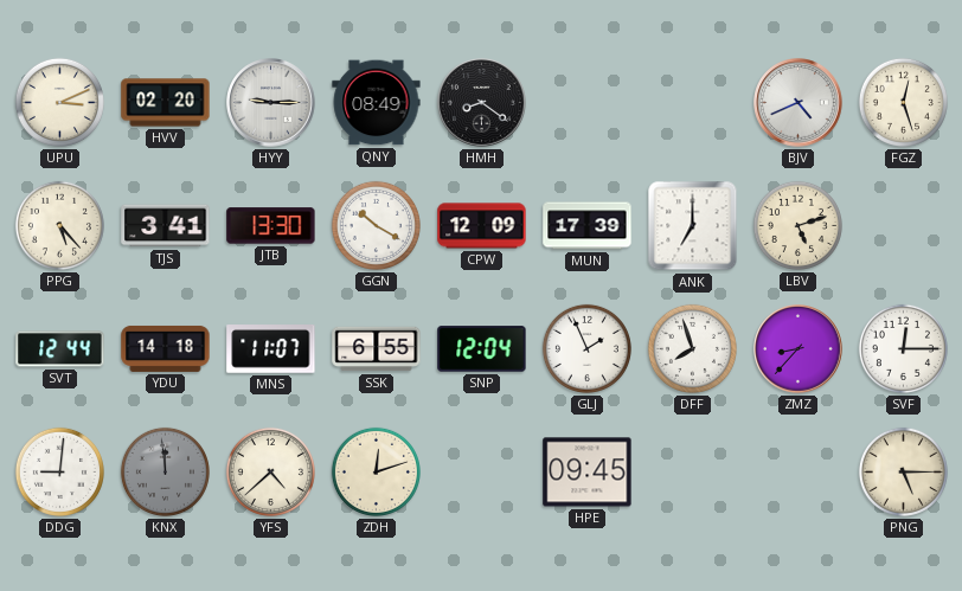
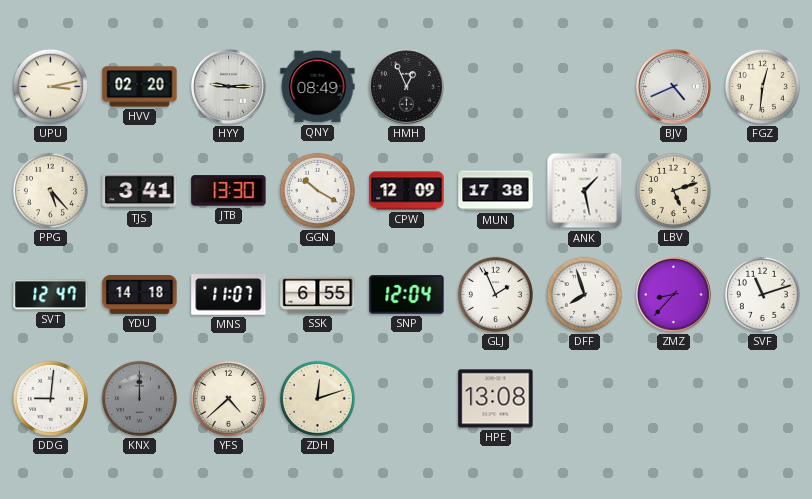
UPU: 3:11 -> 3:13
HMH: 8:21 -> 12:56
FGZ: 12:27 -> 12:31
MUN: 17:39 -> 17:38
ANK: 7:00 -> 1:28
SVT: 12:44 -> 12:47
SVF: 12:15 -> 11:12
KNX: 11:59 -> 12:00
HPE: 09:45 -> 13:08
PNG: 5:15 -> none
